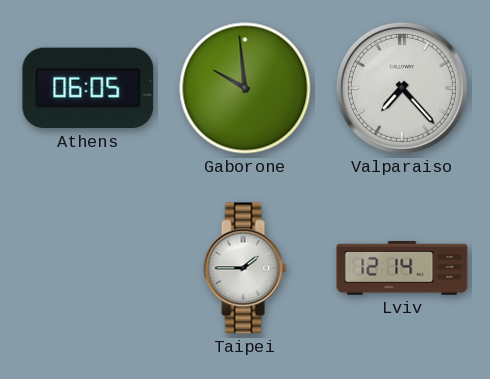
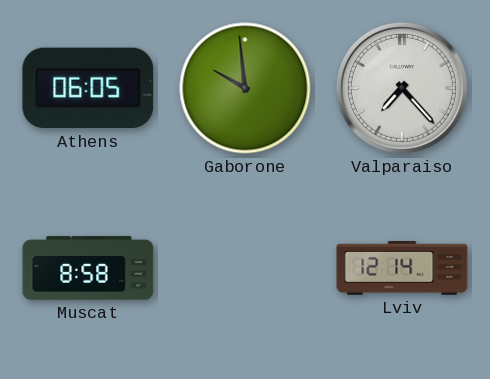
Muscat: none -> 8:58
Taipei: 1:45 -> none
